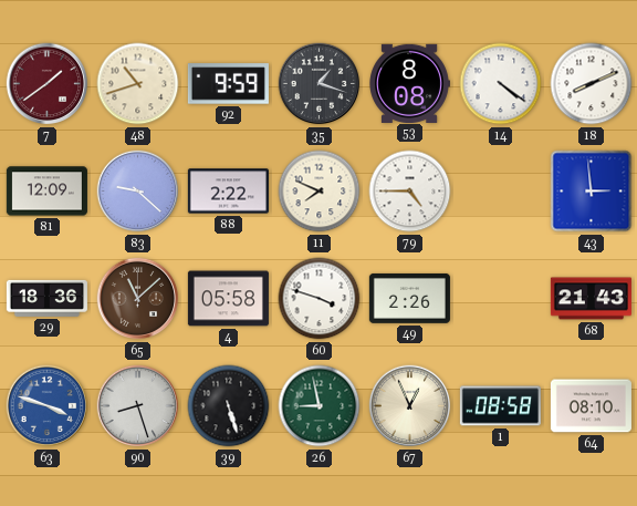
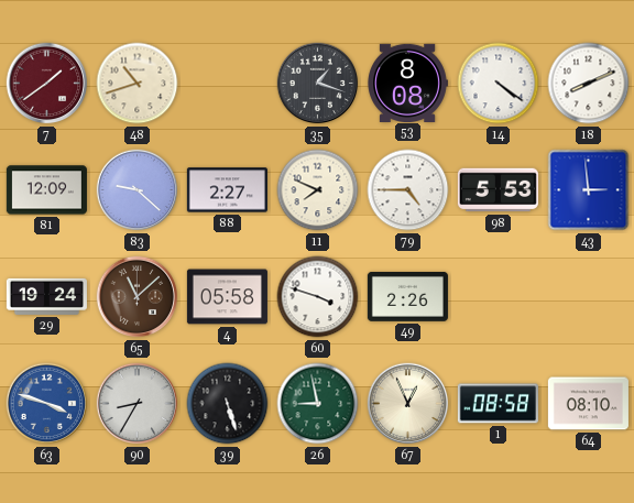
92: 9:59 -> none
88: 2:22 -> 2:27
98: none -> 5:53
29: 18:36 -> 19:24
68: 21:43 -> none
90: 8:27 -> 8:35
